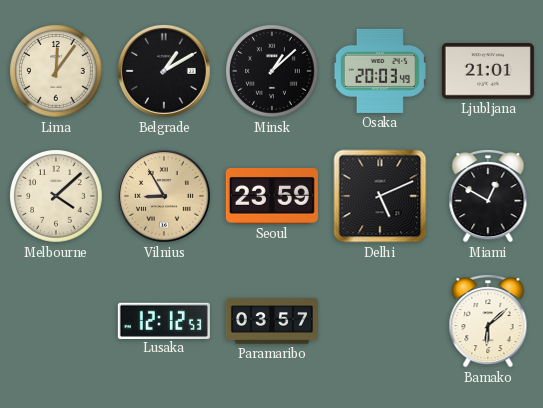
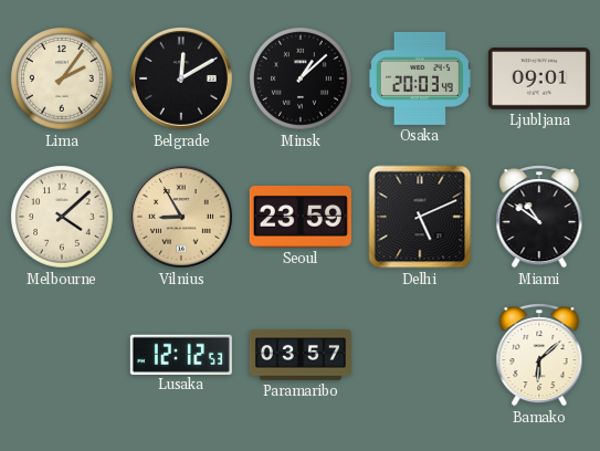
Lima: 12:06 -> 2:06
Belgrade: 1:10 -> 12:10
Ljubljana: 21:01 -> 09:01
Miami: 12:50 -> 10:51
